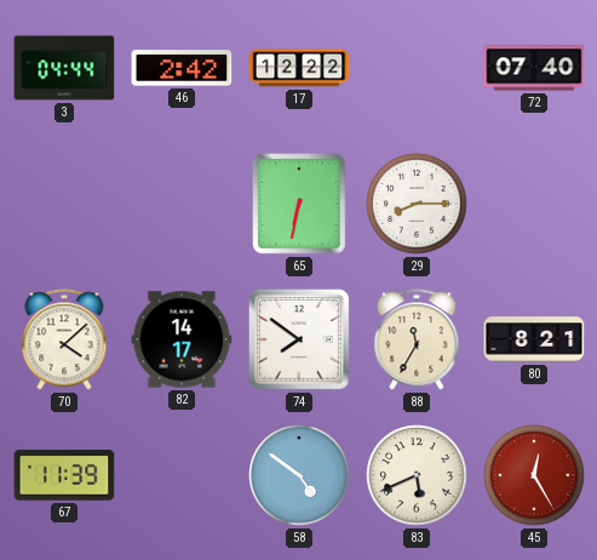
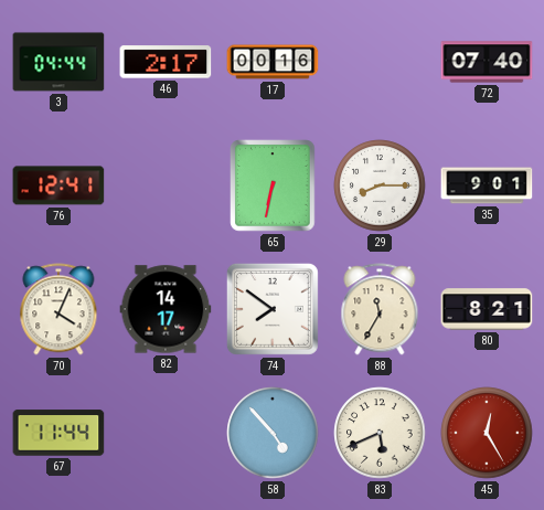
46: 2:42 -> 2:17
17: 12:22 -> 00:16
76: none -> 12:41
35: none -> 9:01
70: 4:08 -> 4:04
67: 11:39 -> 11:44
58: 4:51 -> 4:53
